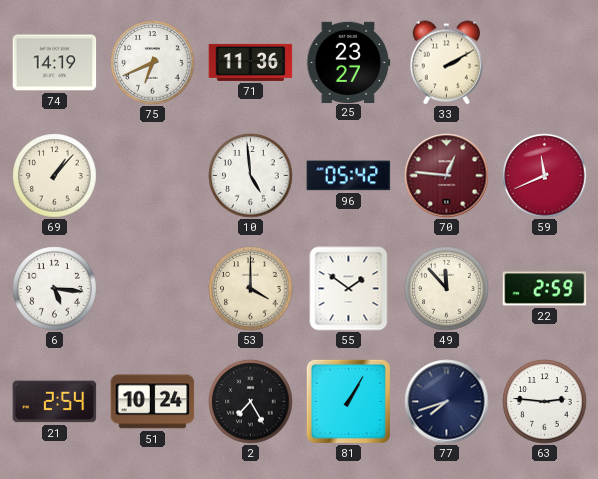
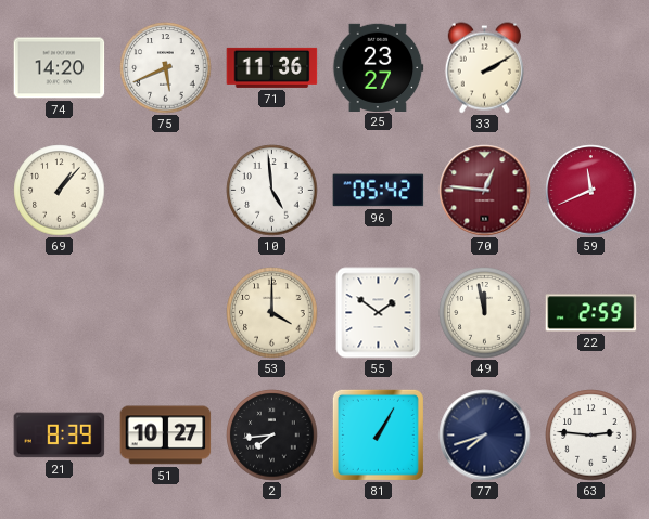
74: 14:19 -> 14:20
75: 6:41 -> 5:41
6: 5:16 -> none
49: 11:53 -> 11:58
21: 2:54 -> 8:39
51: 10:24 -> 10:27
2: 7:25 -> 7:44
